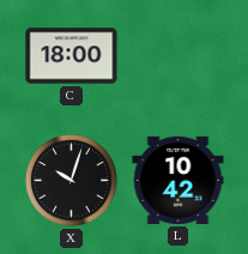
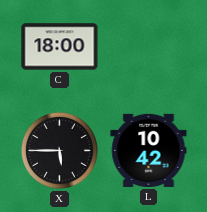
X: 10:03 -> 5:45
